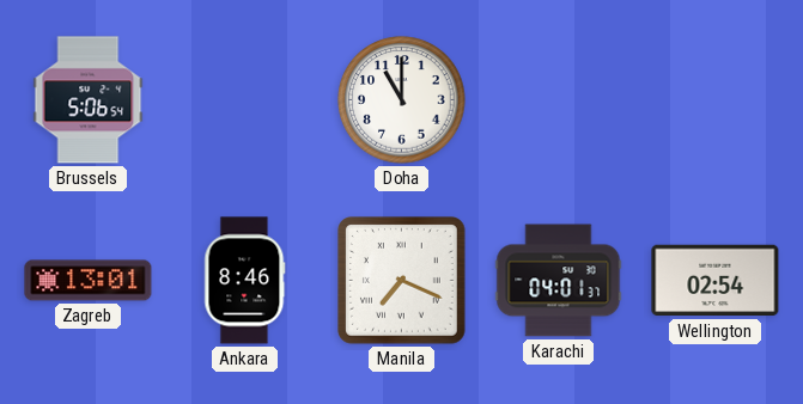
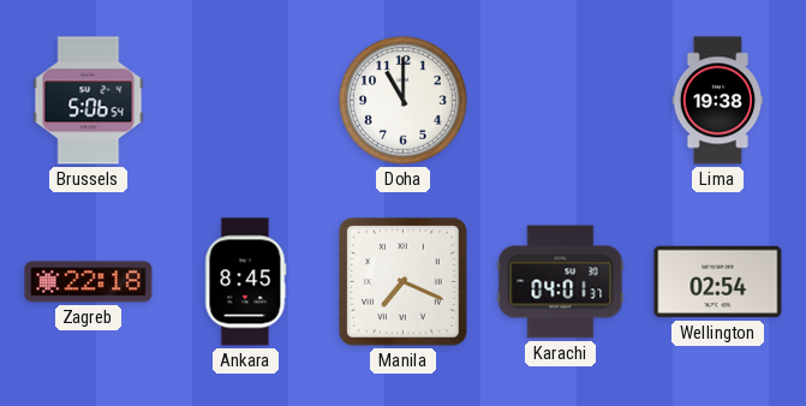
Lima: none -> 19:38
Zagreb: 13:01 -> 22:18
Ankara: 8:46 -> 8:45
